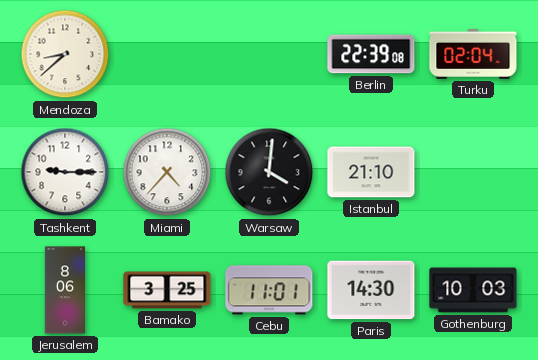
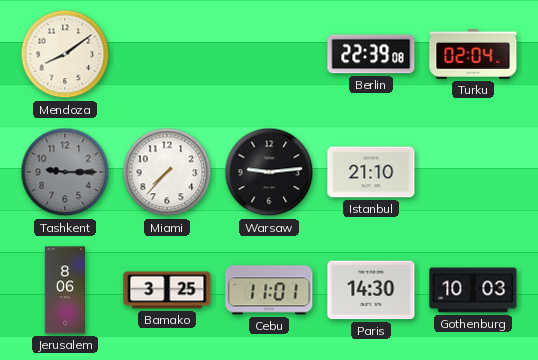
Mendoza: 8:38 -> 8:09
Tashkent dial: white -> grey
Miami: 4:37 -> 7:37
Warsaw: 4:01 -> 9:14
